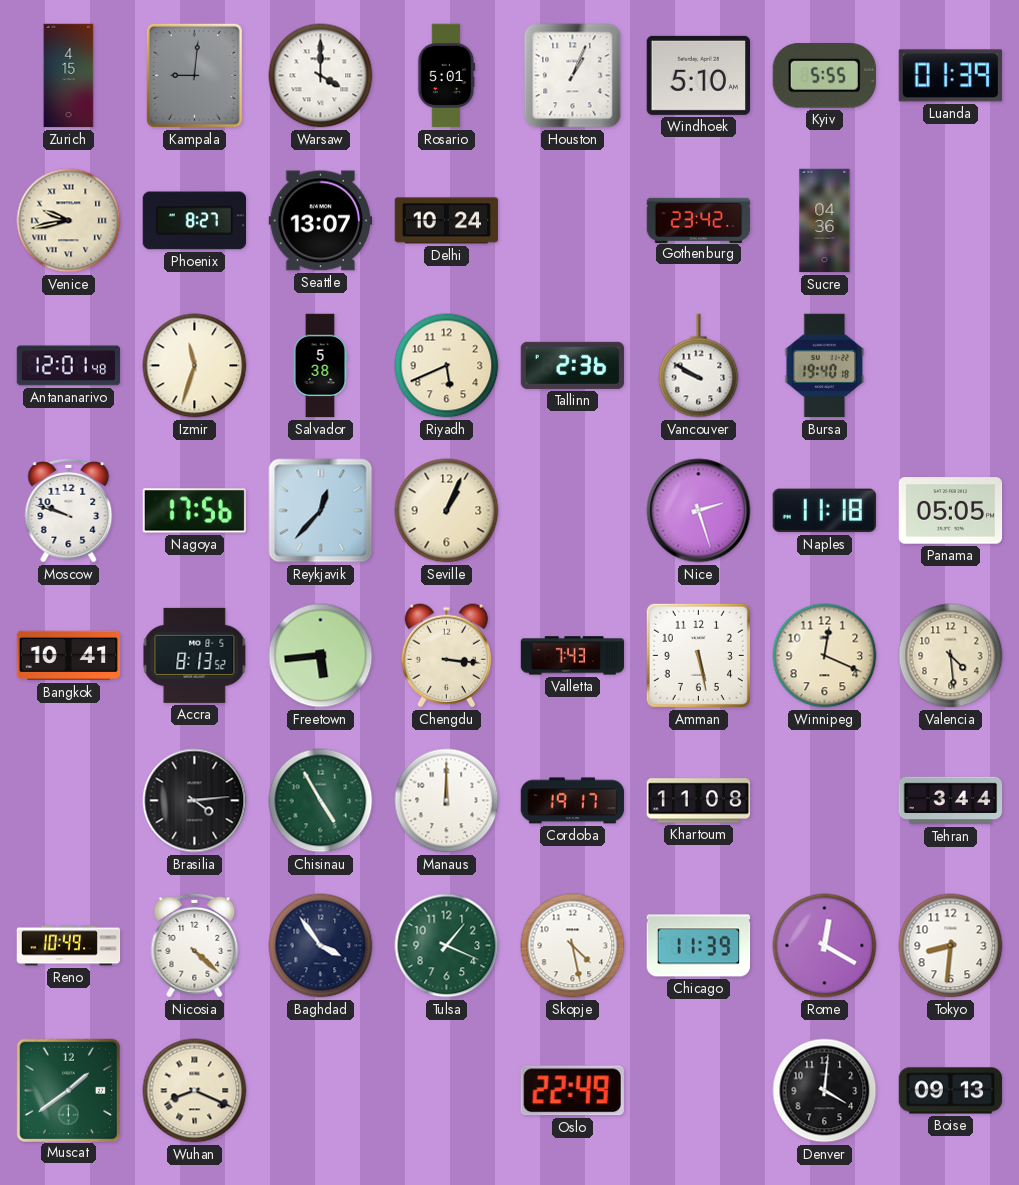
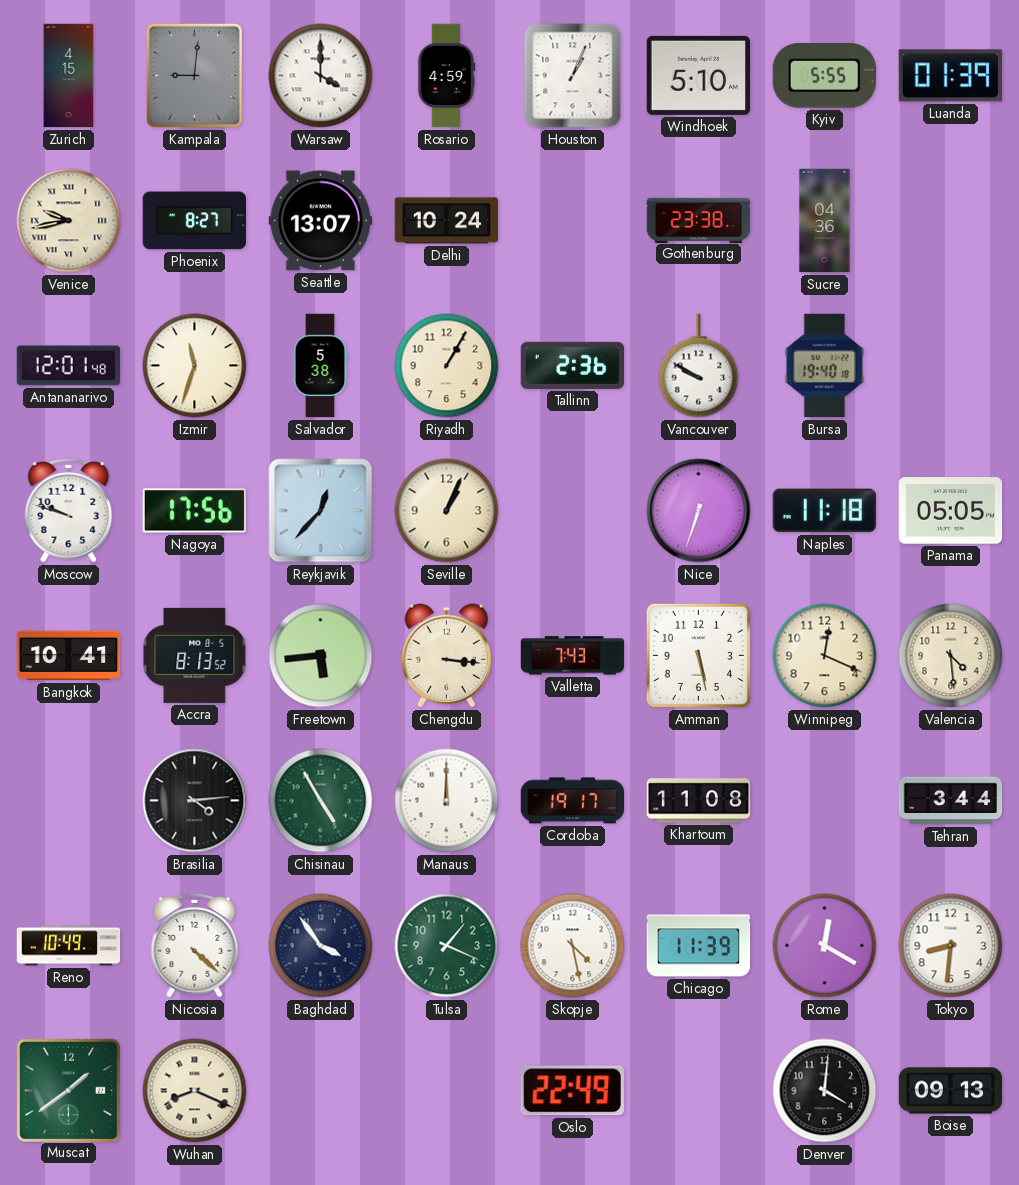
Rosario: 5:01 -> 4:59
Gothenburg: 23:42 -> 23:38
Riyadh: 5:41 -> 1:05
Nice: 2:27 -> 6:33
